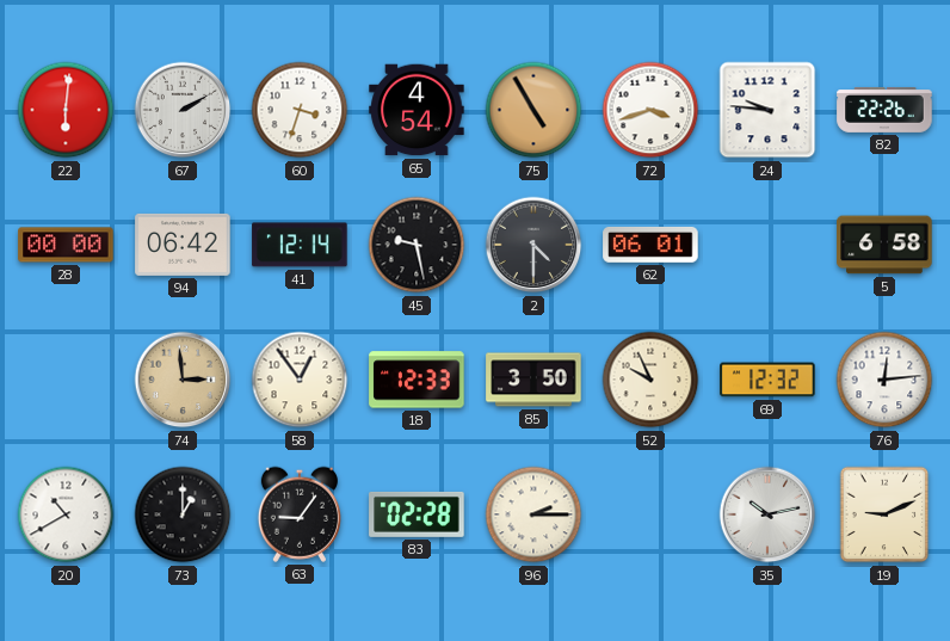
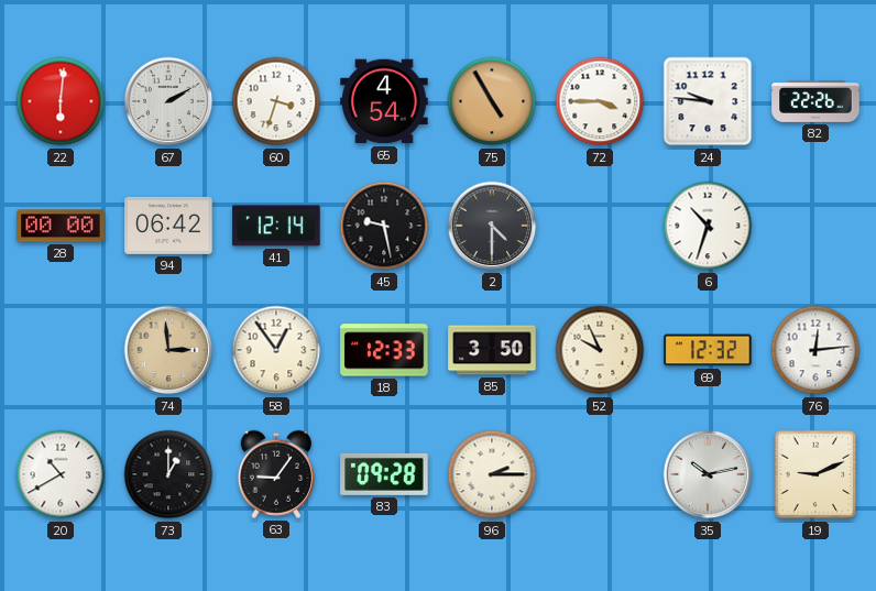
72: 3:42 -> 3:45
62: 06:01 -> none
6: none -> 10:33
5: 6:58 -> none
83: 02:28 -> 09:28
